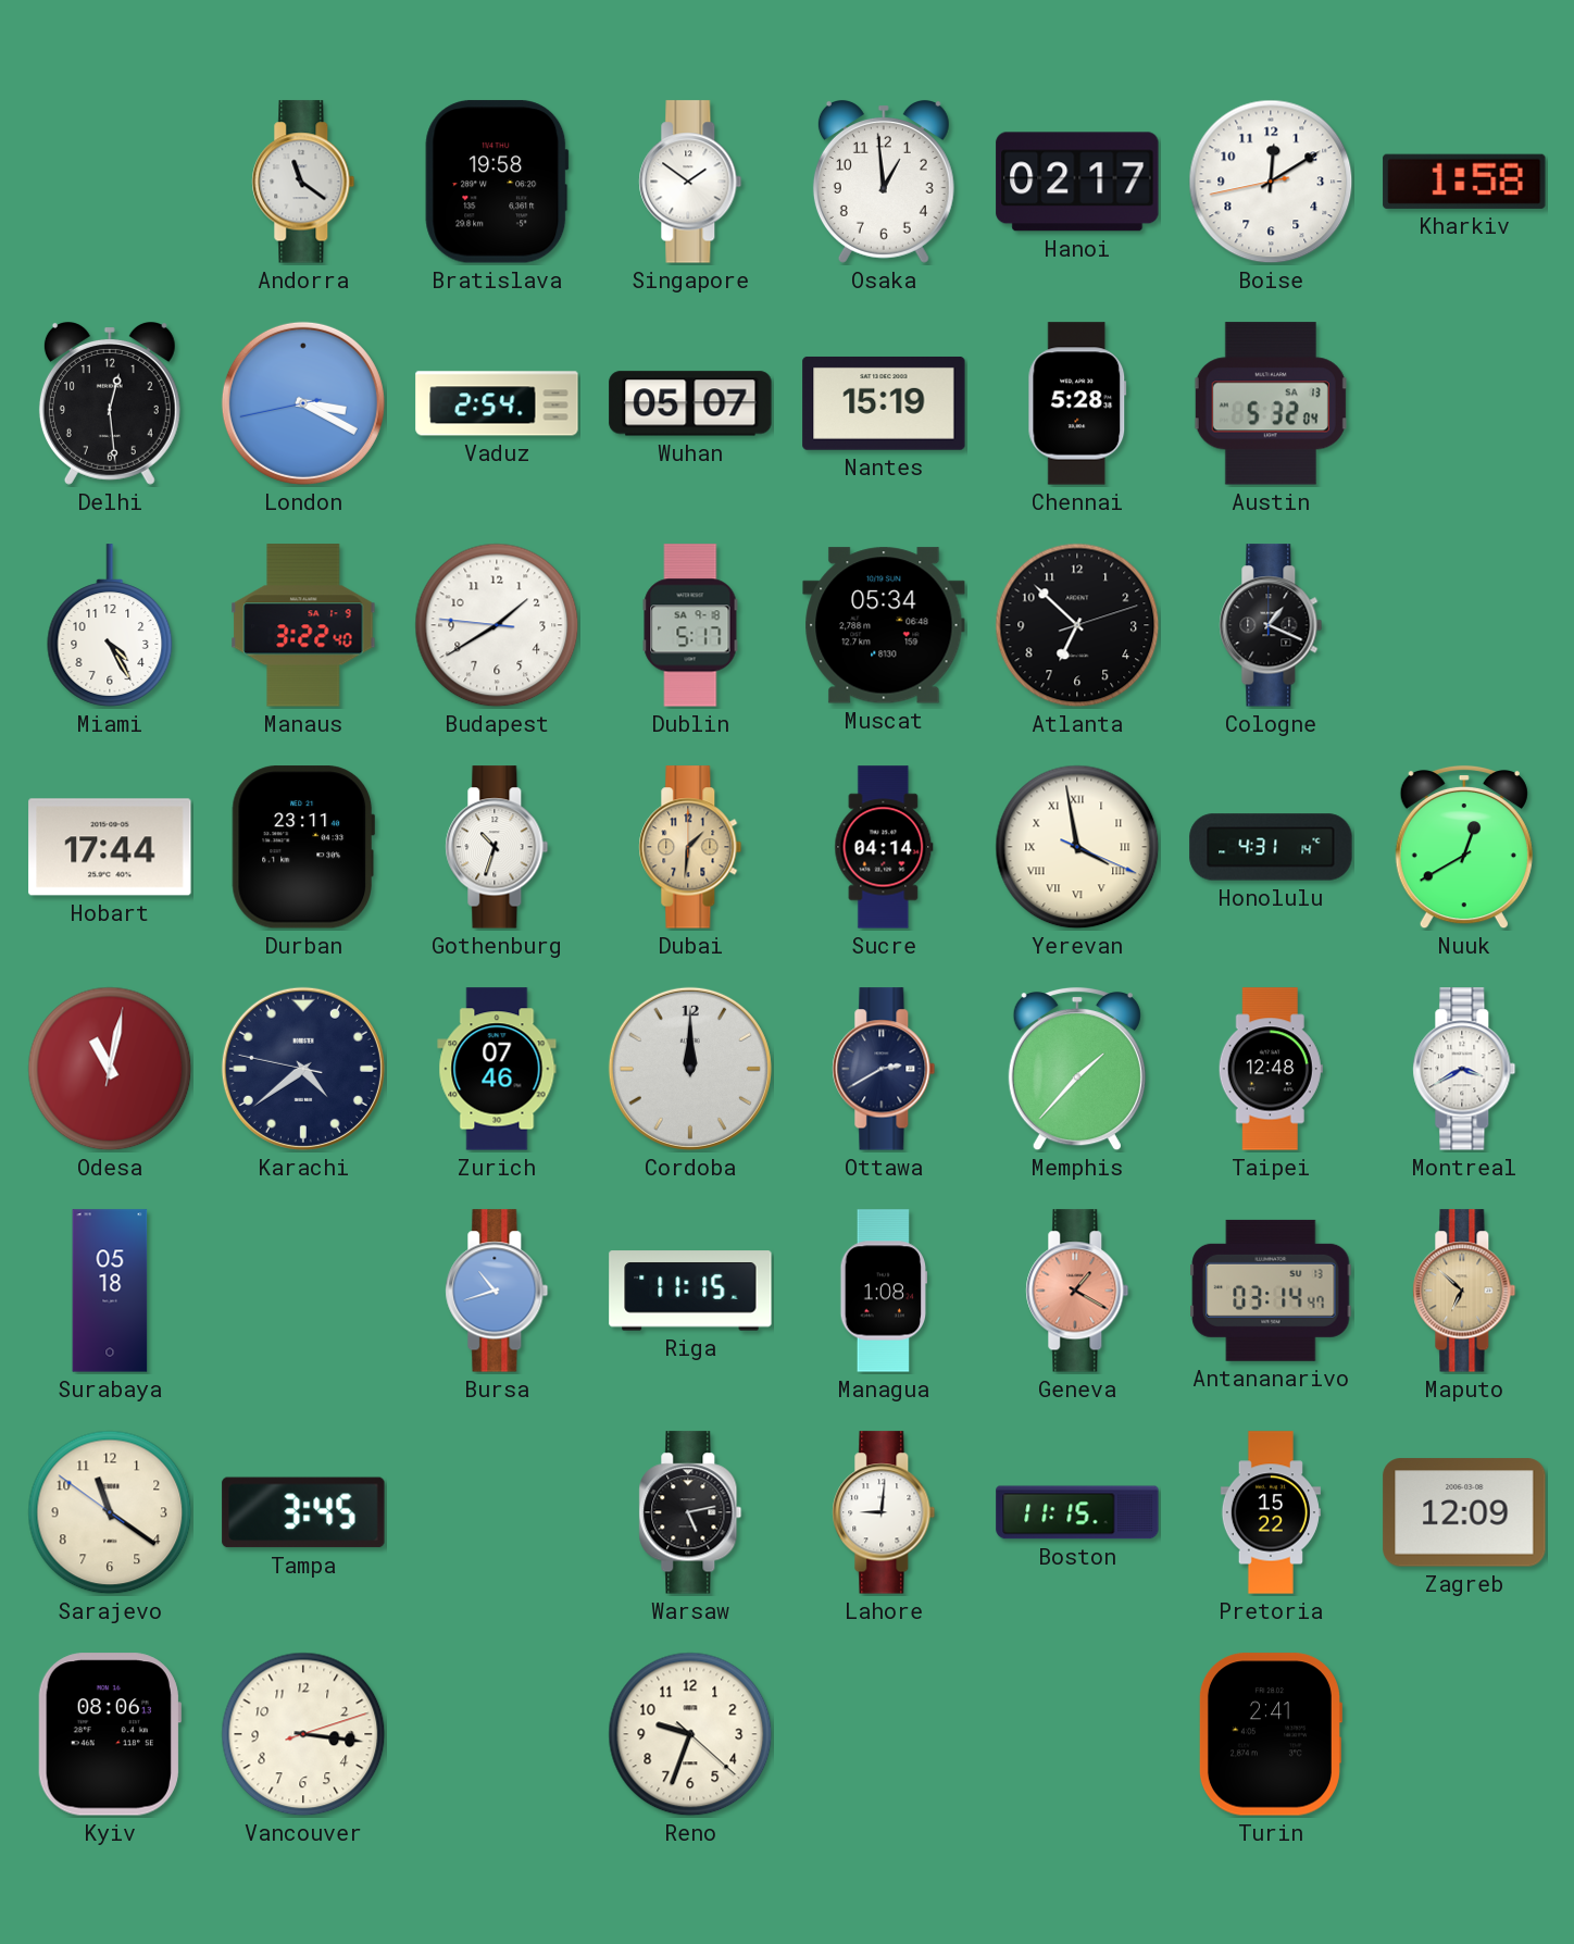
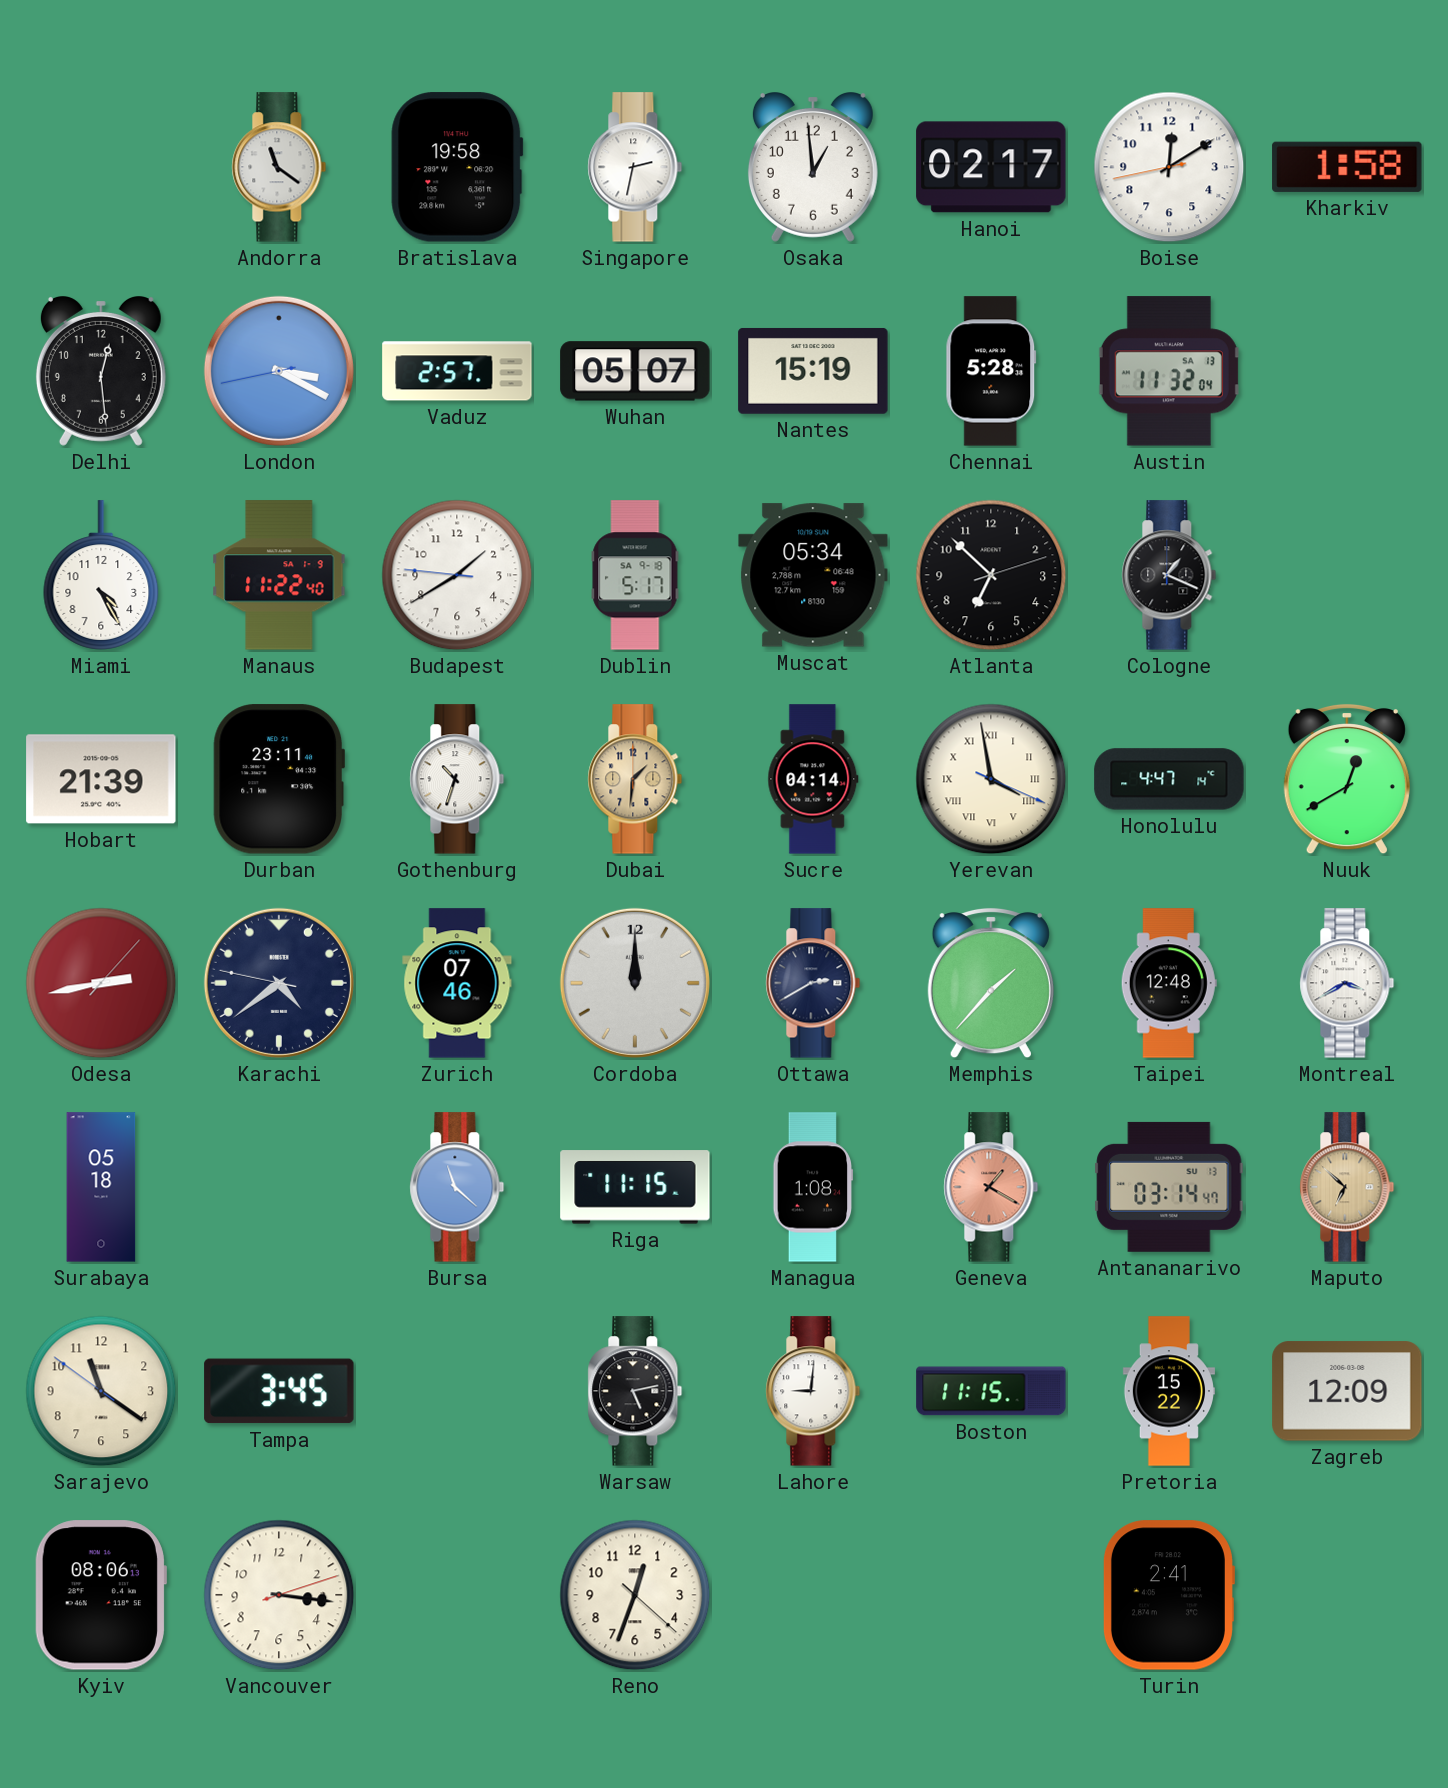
Singapore: 1:51 -> 2:32
Vaduz: 2:54 -> 2:57
Austin: 5:32 -> 11:32
Manaus: 3:22 -> 11:22
Hobart: 17:44 -> 21:39
Honolulu: 4:31 -> 4:47
Odesa: 11:02 -> 2:43
Bursa: 10:42 -> 11:22
Reno: 9:33 -> 12:33
